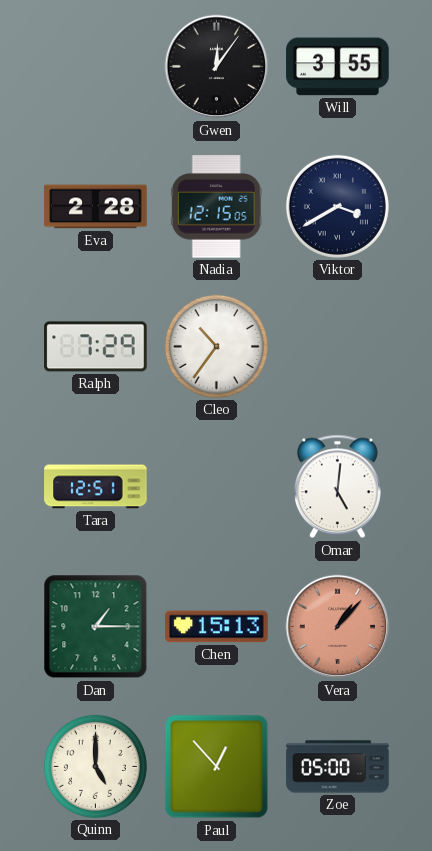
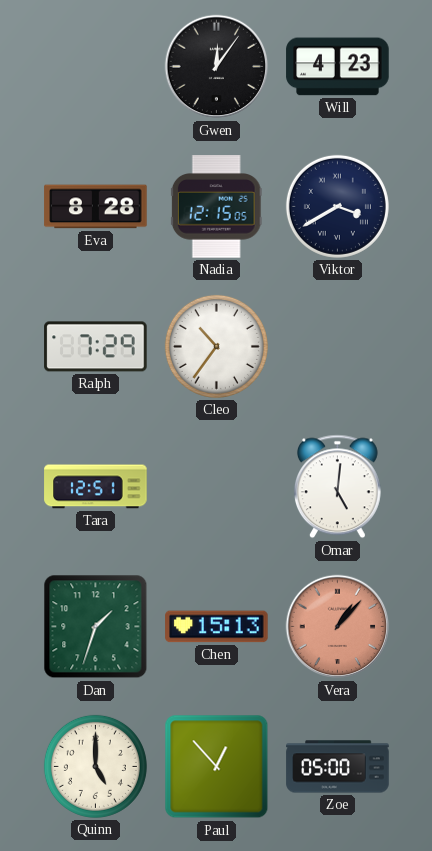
Will: 3:55 -> 4:23
Eva: 2:28 -> 8:28
Dan: 1:15 -> 1:33
